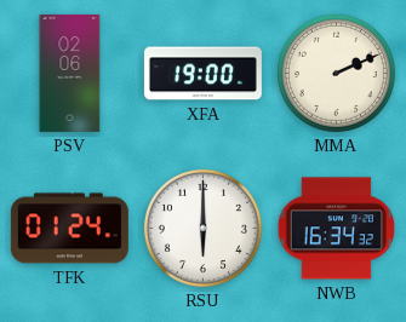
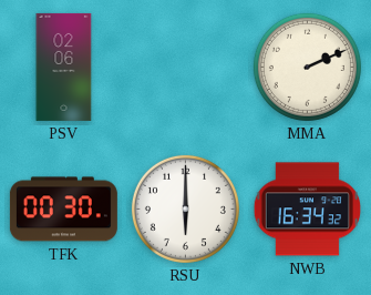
XFA: 19:00 -> none
TFK: 01:24 -> 00:30
